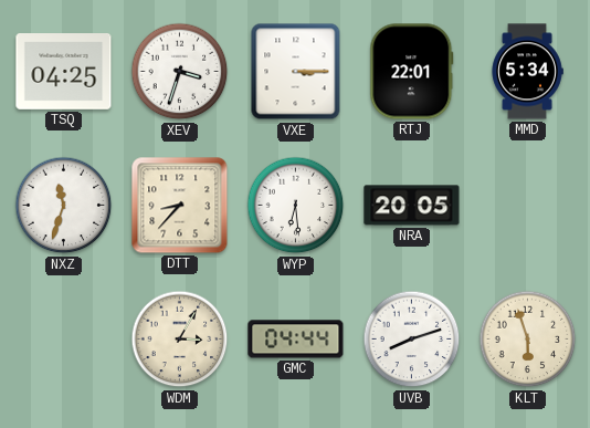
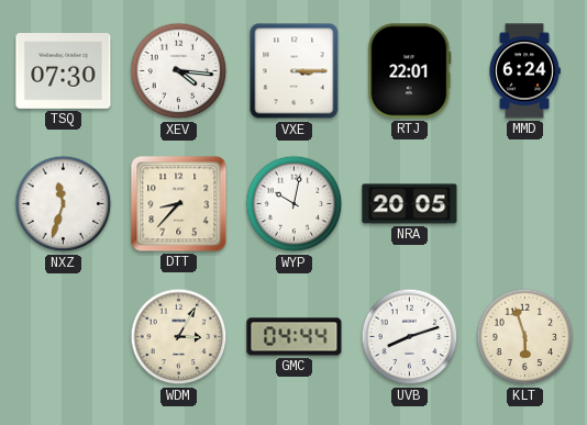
TSQ: 04:25 -> 07:30
XEV: 3:33 -> 4:16
MMD: 5:34 -> 6:24
WYP: 6:29 -> 10:02
